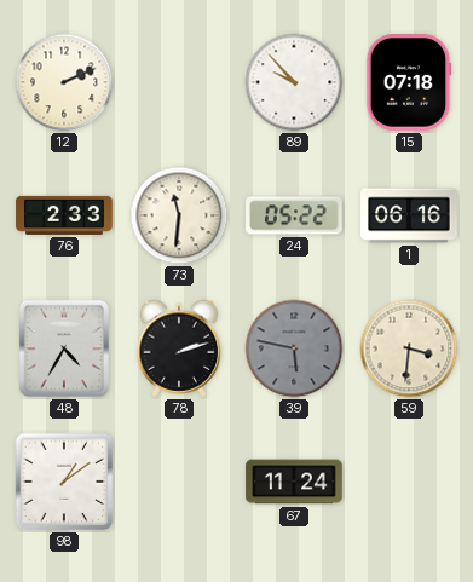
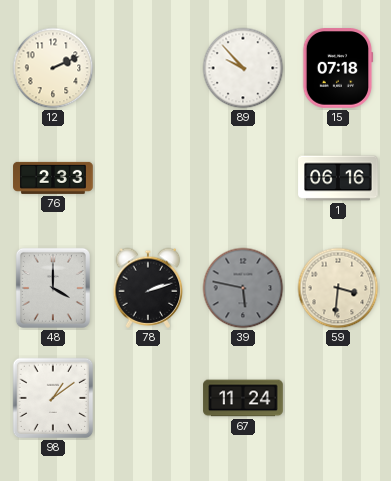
73: 11:31 -> none
24: 05:22 -> none
48: 4:35 -> 4:00
